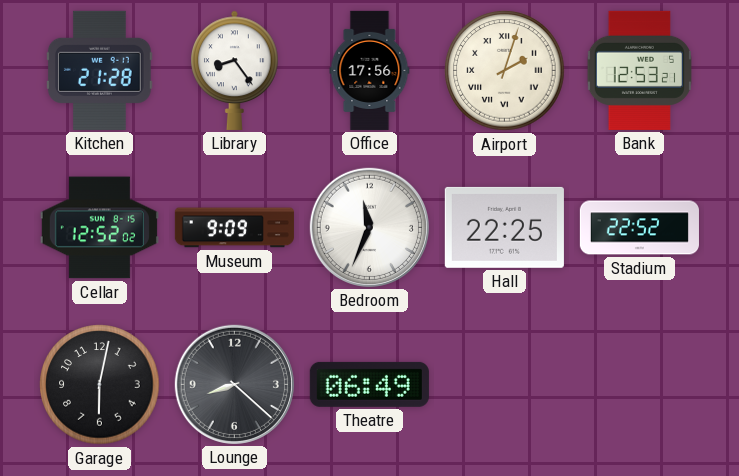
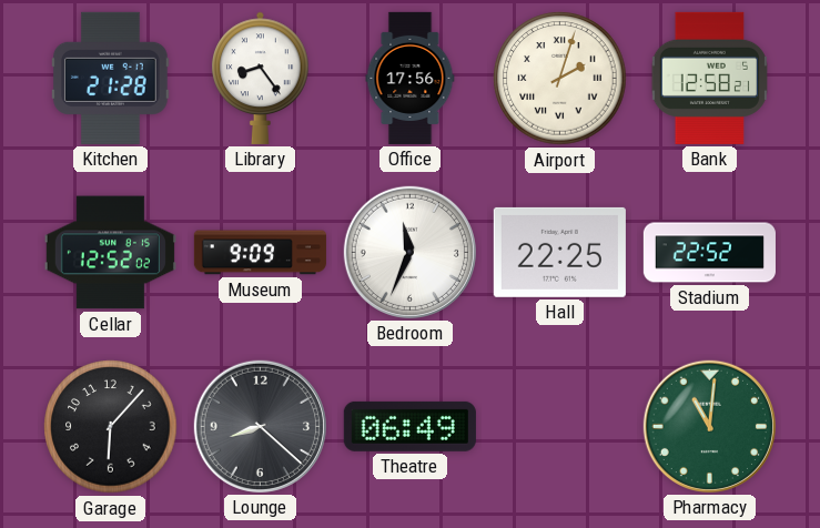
Bank: 12:53 -> 12:58
Garage: 6:02 -> 6:07
Pharmacy: none -> 11:01
